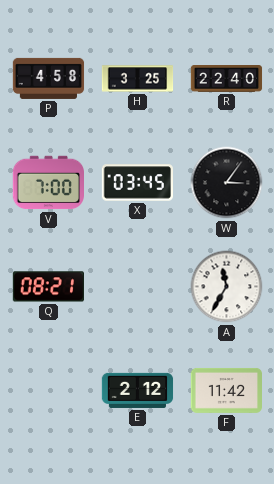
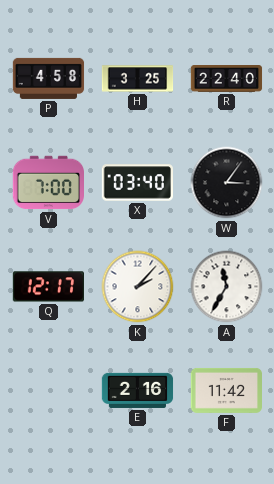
X: 03:45 -> 03:40
Q: 08:21 -> 12:17
K: none -> 2:07
E: 2:12 -> 2:16
